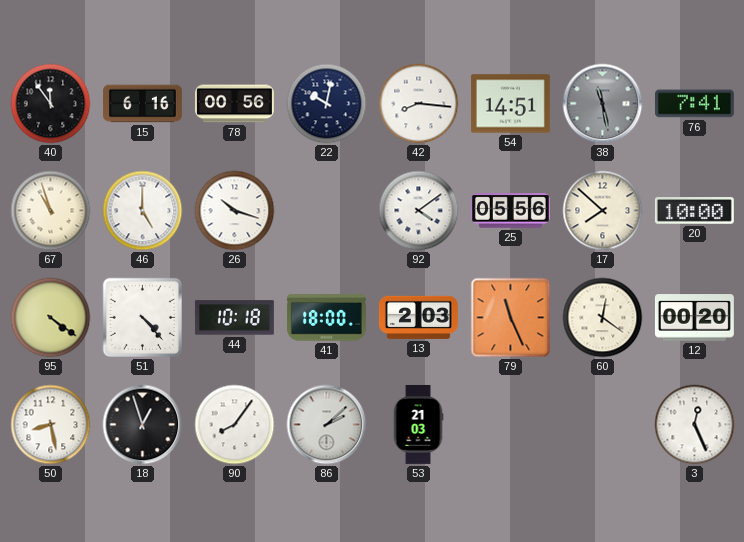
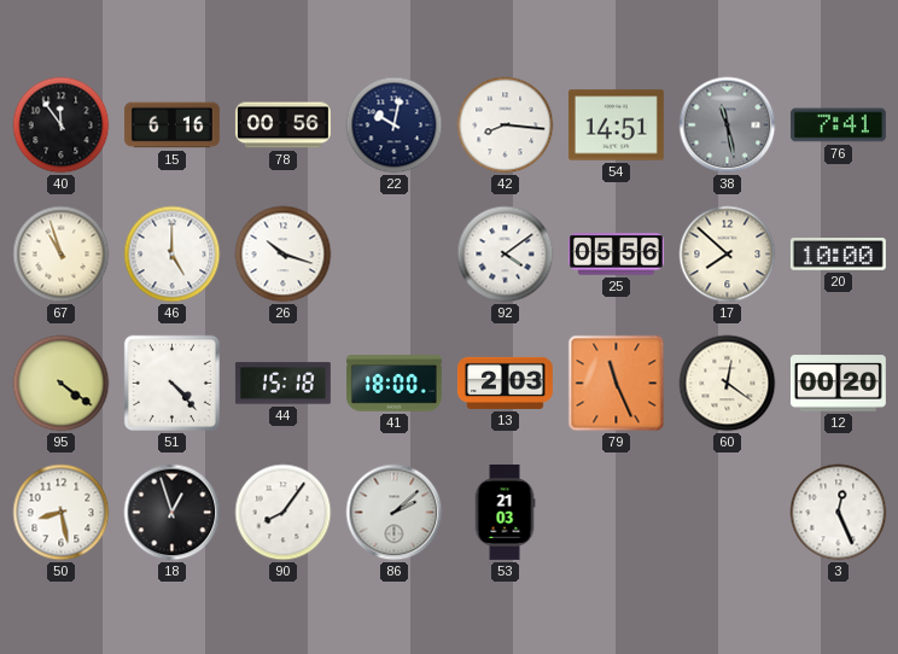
44: 10:18 -> 15:18
